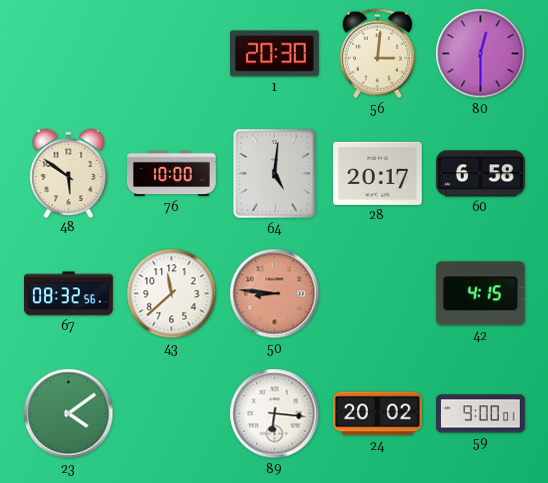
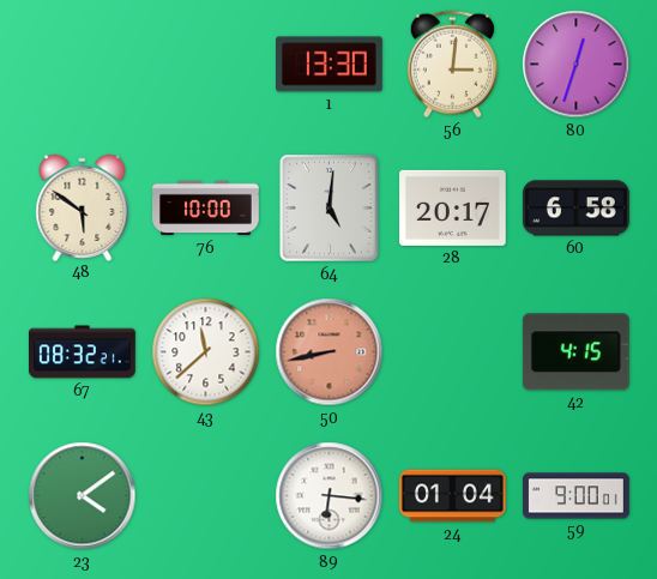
1: 20:30 -> 13:30
80: 12:30 -> 12:33
67: 08:32:56 -> 08:32:21
50: 8:46 -> 8:43
24: 20:02 -> 01:04
